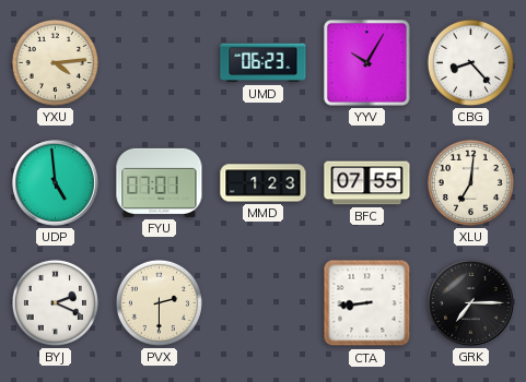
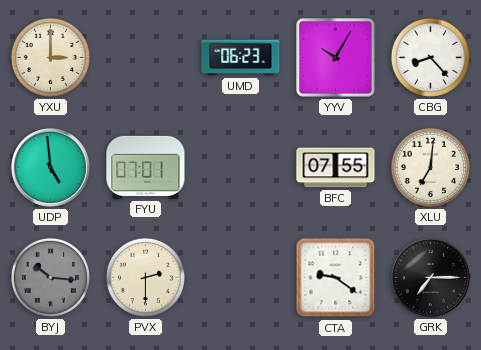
YXU: 4:14 -> 3:00
MMD: 1:23 -> none
BYJ: 2:19 -> 10:16
BYJ dial: white -> grey
CTA: 8:44 -> 9:21
